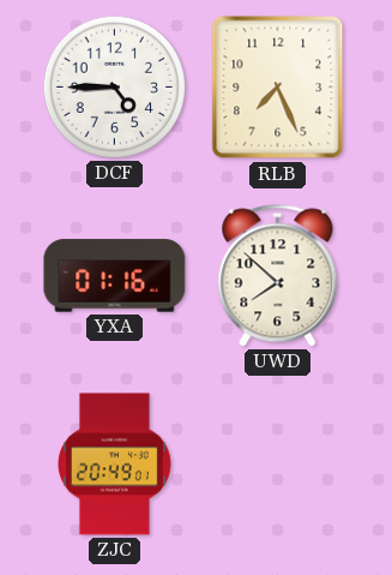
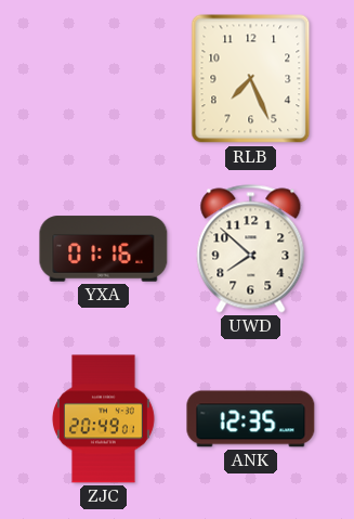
DCF: 4:45 -> none
ANK: none -> 12:35
